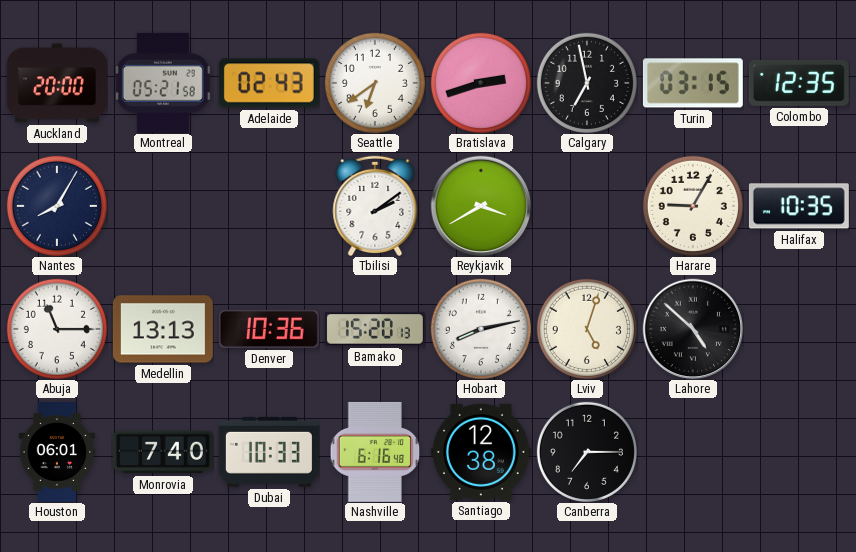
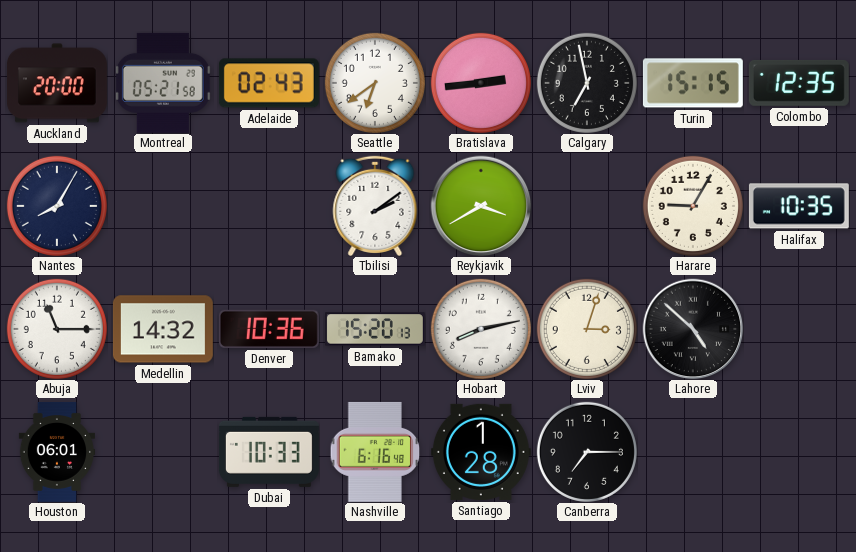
Bratislava: 2:42 -> 2:44
Turin: 03:15 -> 15:15
Medellin: 13:13 -> 14:32
Lviv: 5:03 -> 3:03
Monrovia: 7:40 -> none
Santiago: 12:38 -> 1:28
